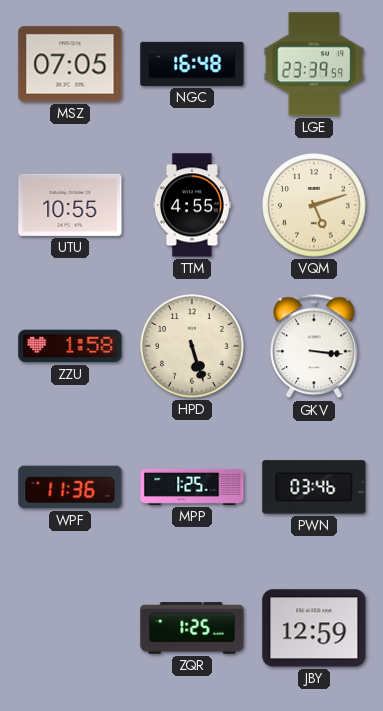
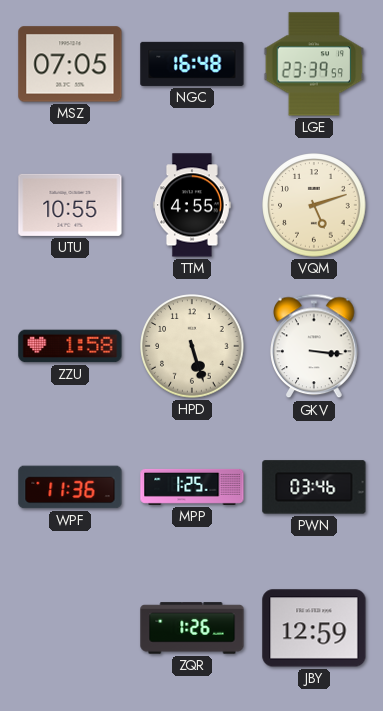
ZQR: 1:25 -> 1:26
